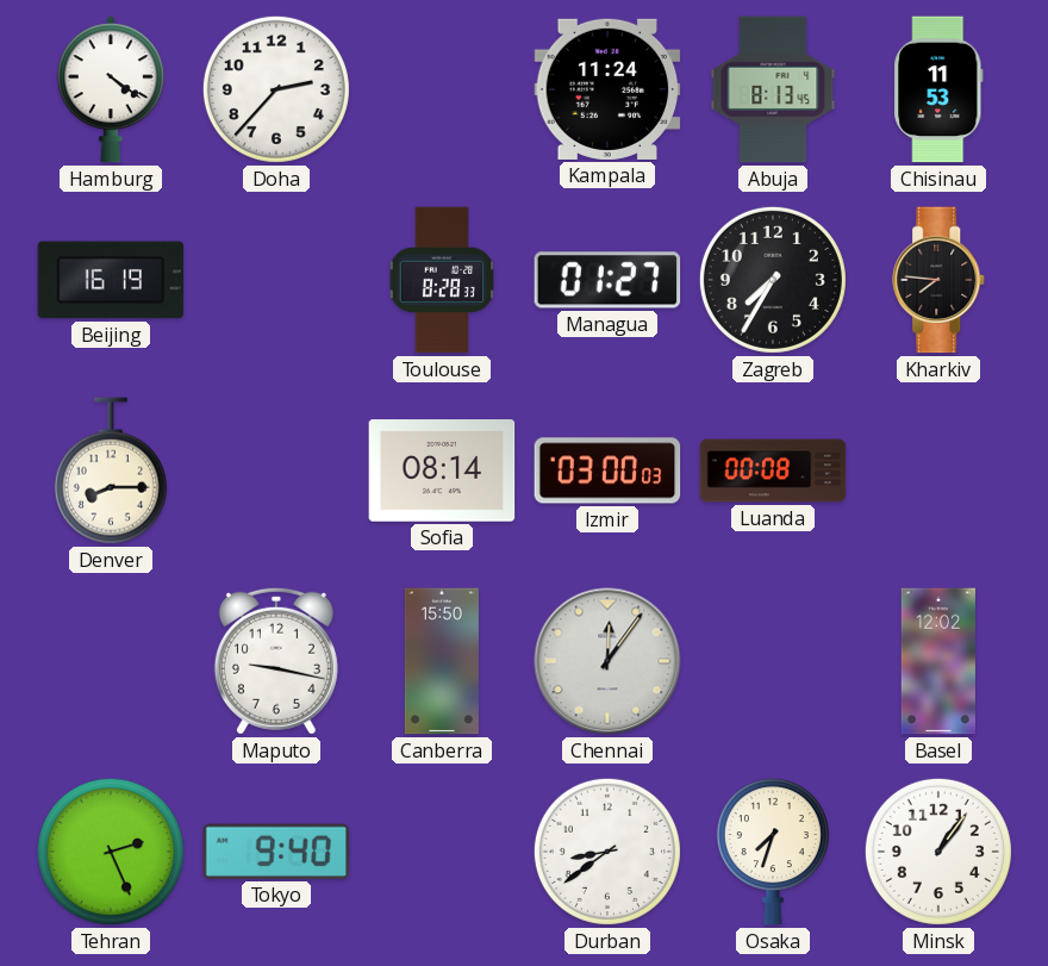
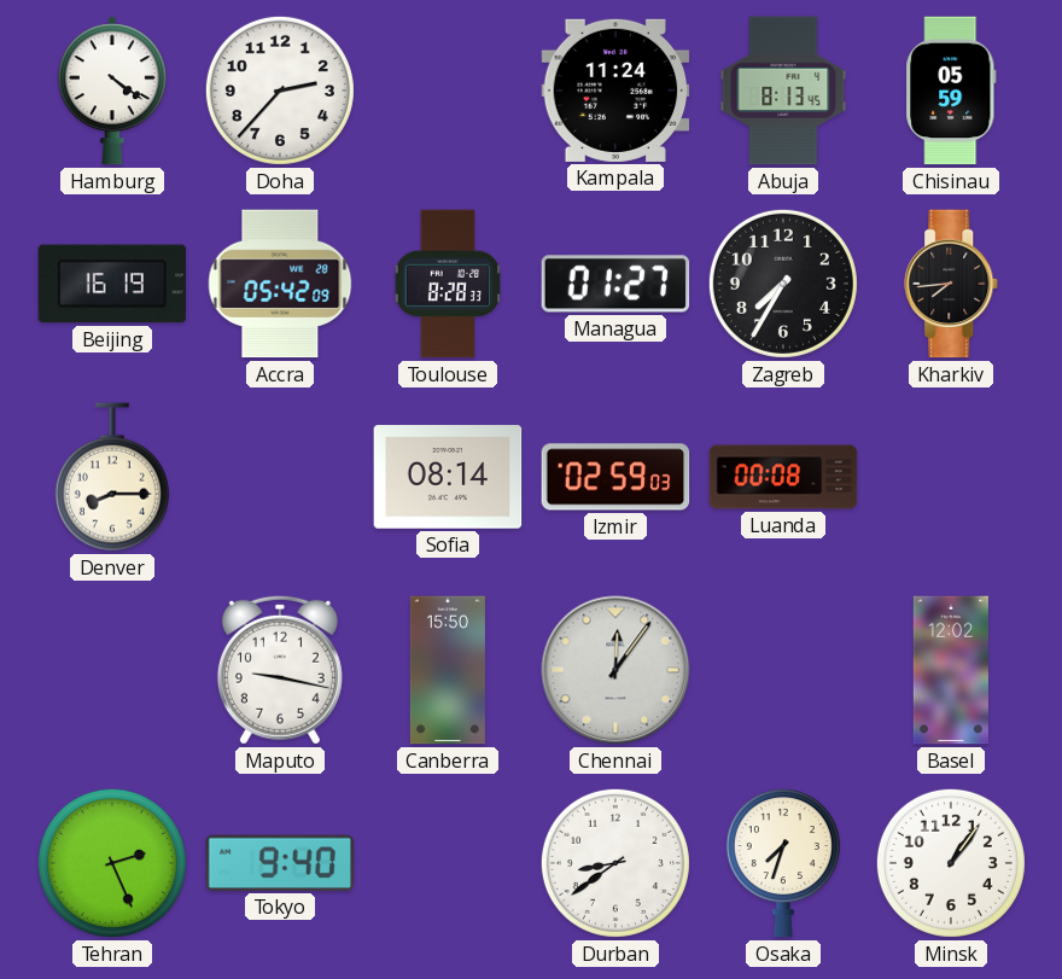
Chisinau: 11:53 -> 05:59
Accra: none -> 05:42
Kharkiv: 7:46 -> 7:44
Izmir: 03:00 -> 02:59
